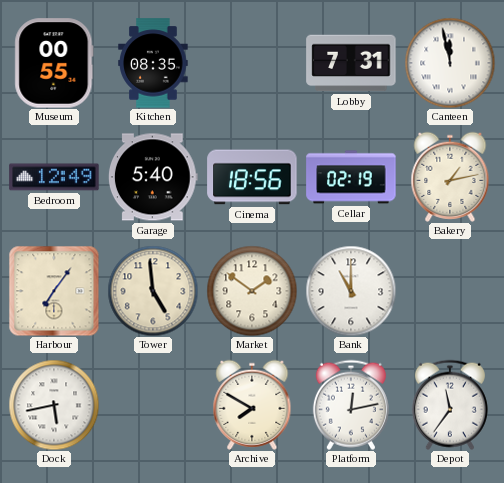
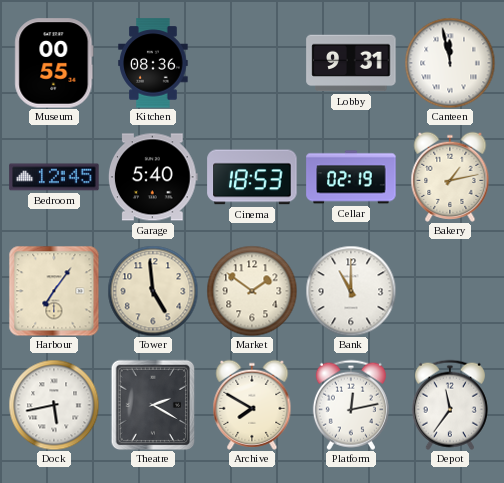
Kitchen: 08:35 -> 08:36
Lobby: 7:31 -> 9:31
Bedroom: 12:49 -> 12:45
Cinema: 18:56 -> 18:53
Theatre: none -> 2:20
